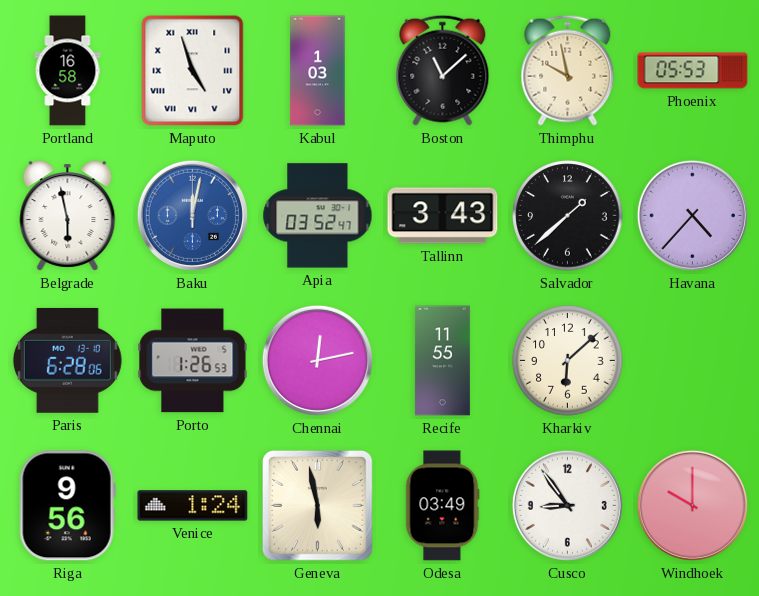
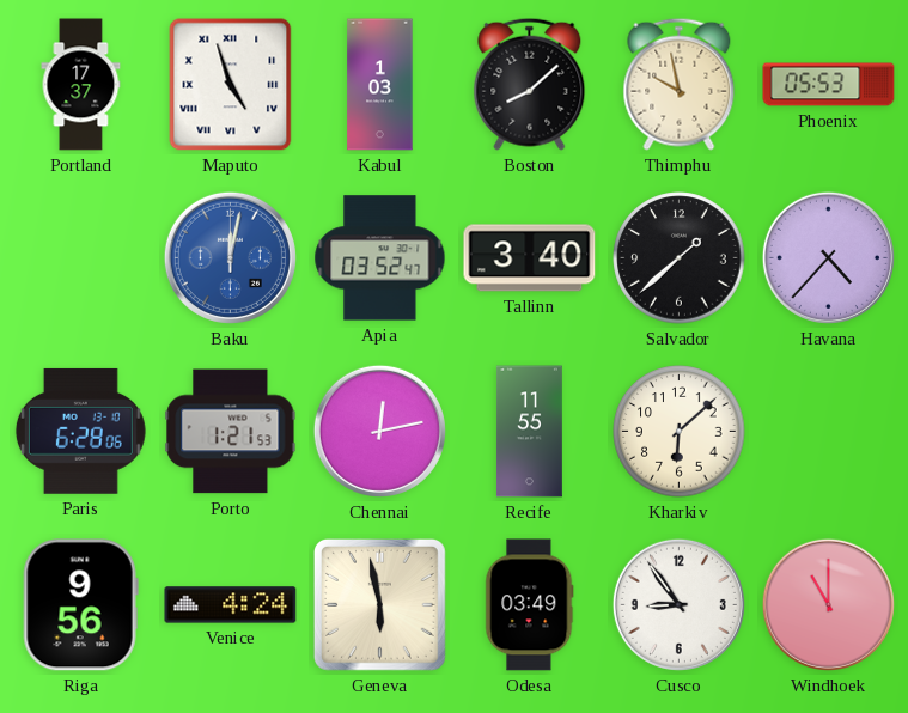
Portland: 16:58 -> 17:37
Boston: 11:08 -> 8:08
Belgrade: 5:58 -> none
Tallinn: 3:43 -> 3:40
Porto: 1:26 -> 1:21
Venice: 1:24 -> 4:24
Windhoek: 10:00 -> 11:00
